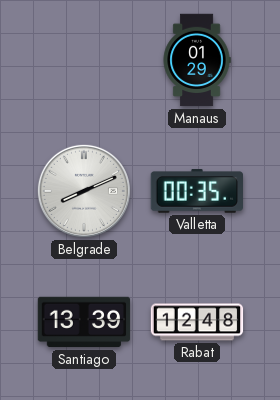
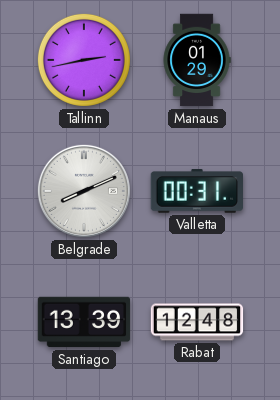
Tallinn: none -> 2:43
Valletta: 00:35 -> 00:31
